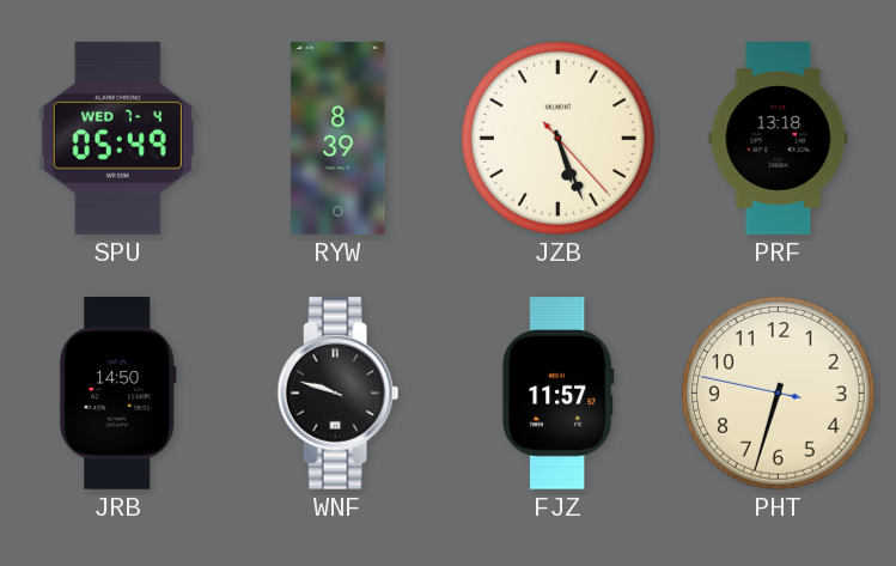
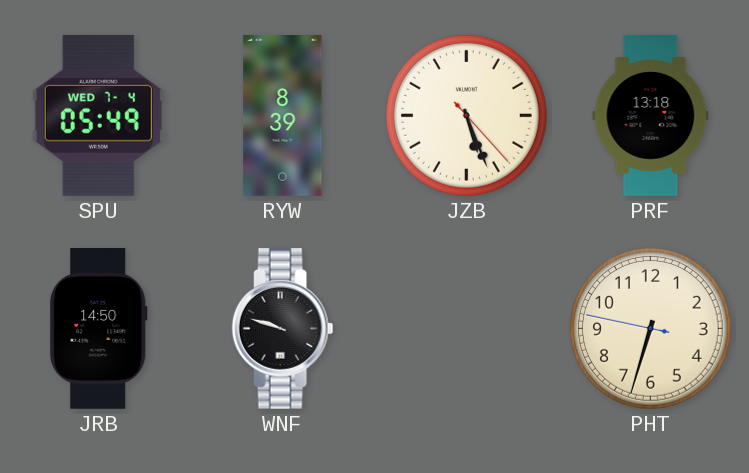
FJZ: 11:57 -> none
